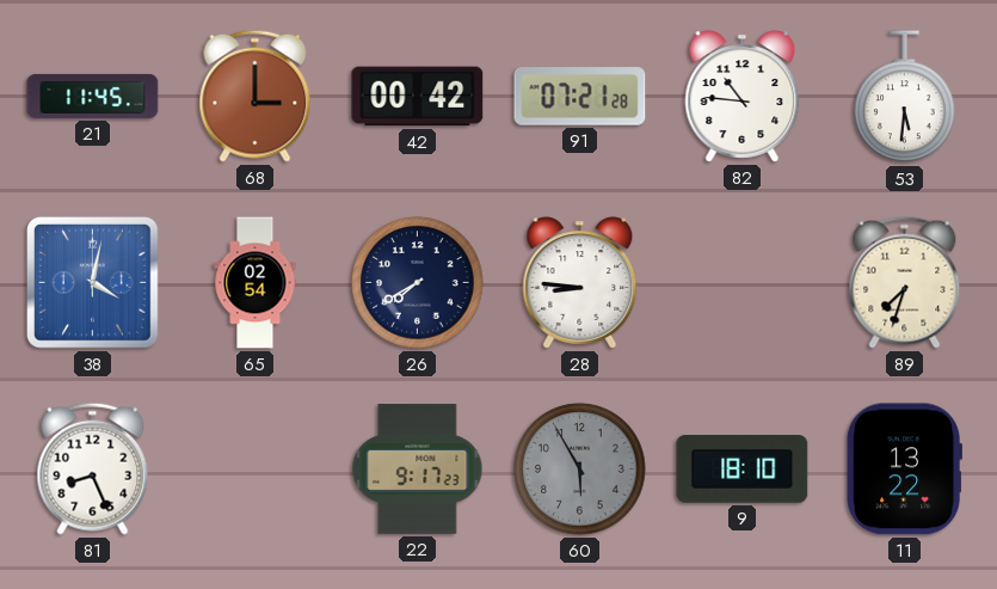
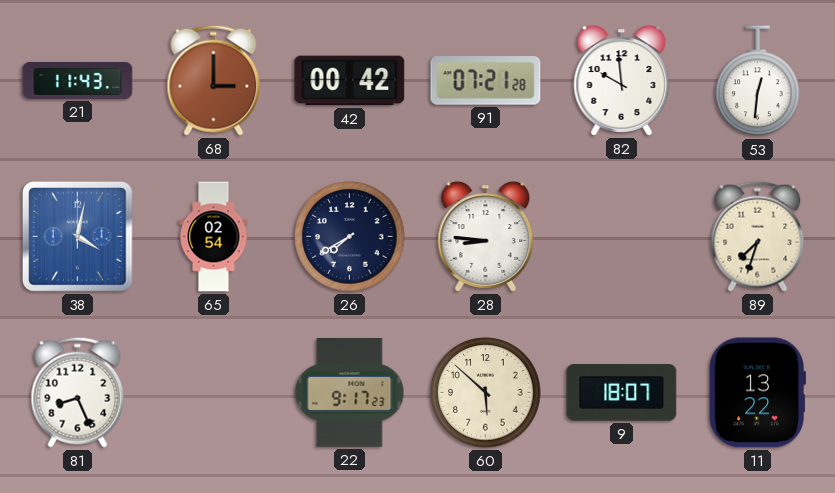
21: 11:45 -> 11:43
82: 10:46 -> 9:59
53: 5:31 -> 12:31
60: 5:55 -> 5:52
60 dial: grey -> cream
9: 18:10 -> 18:07
